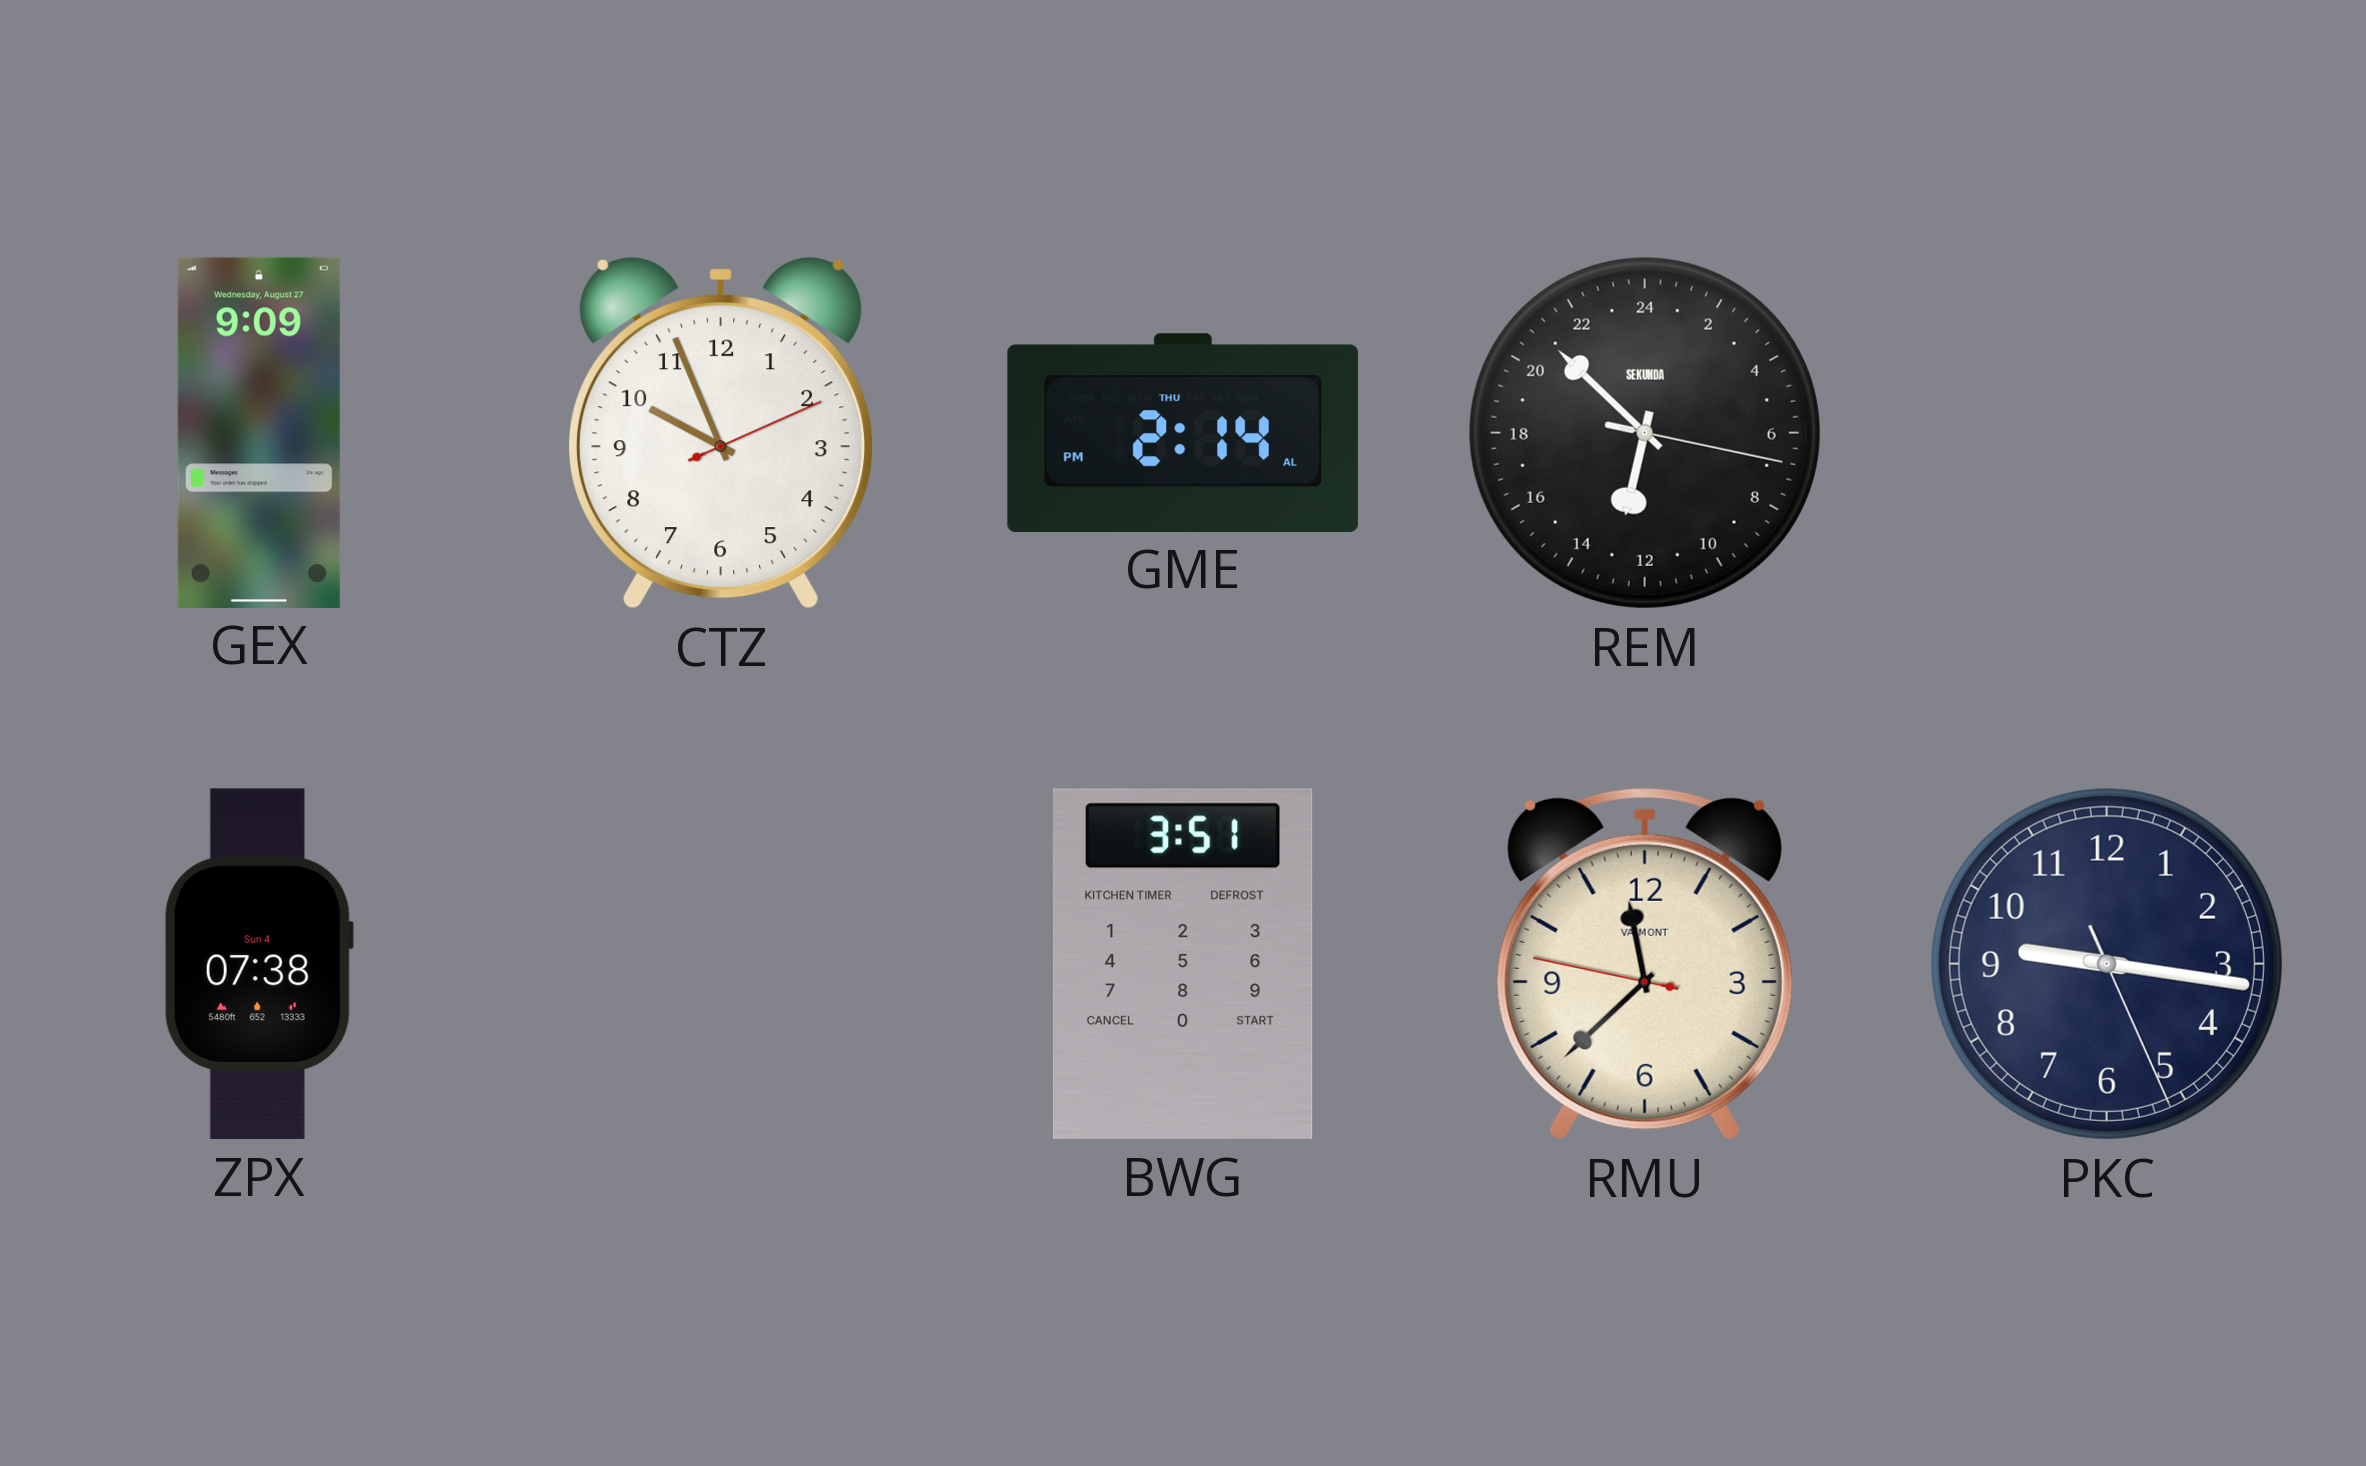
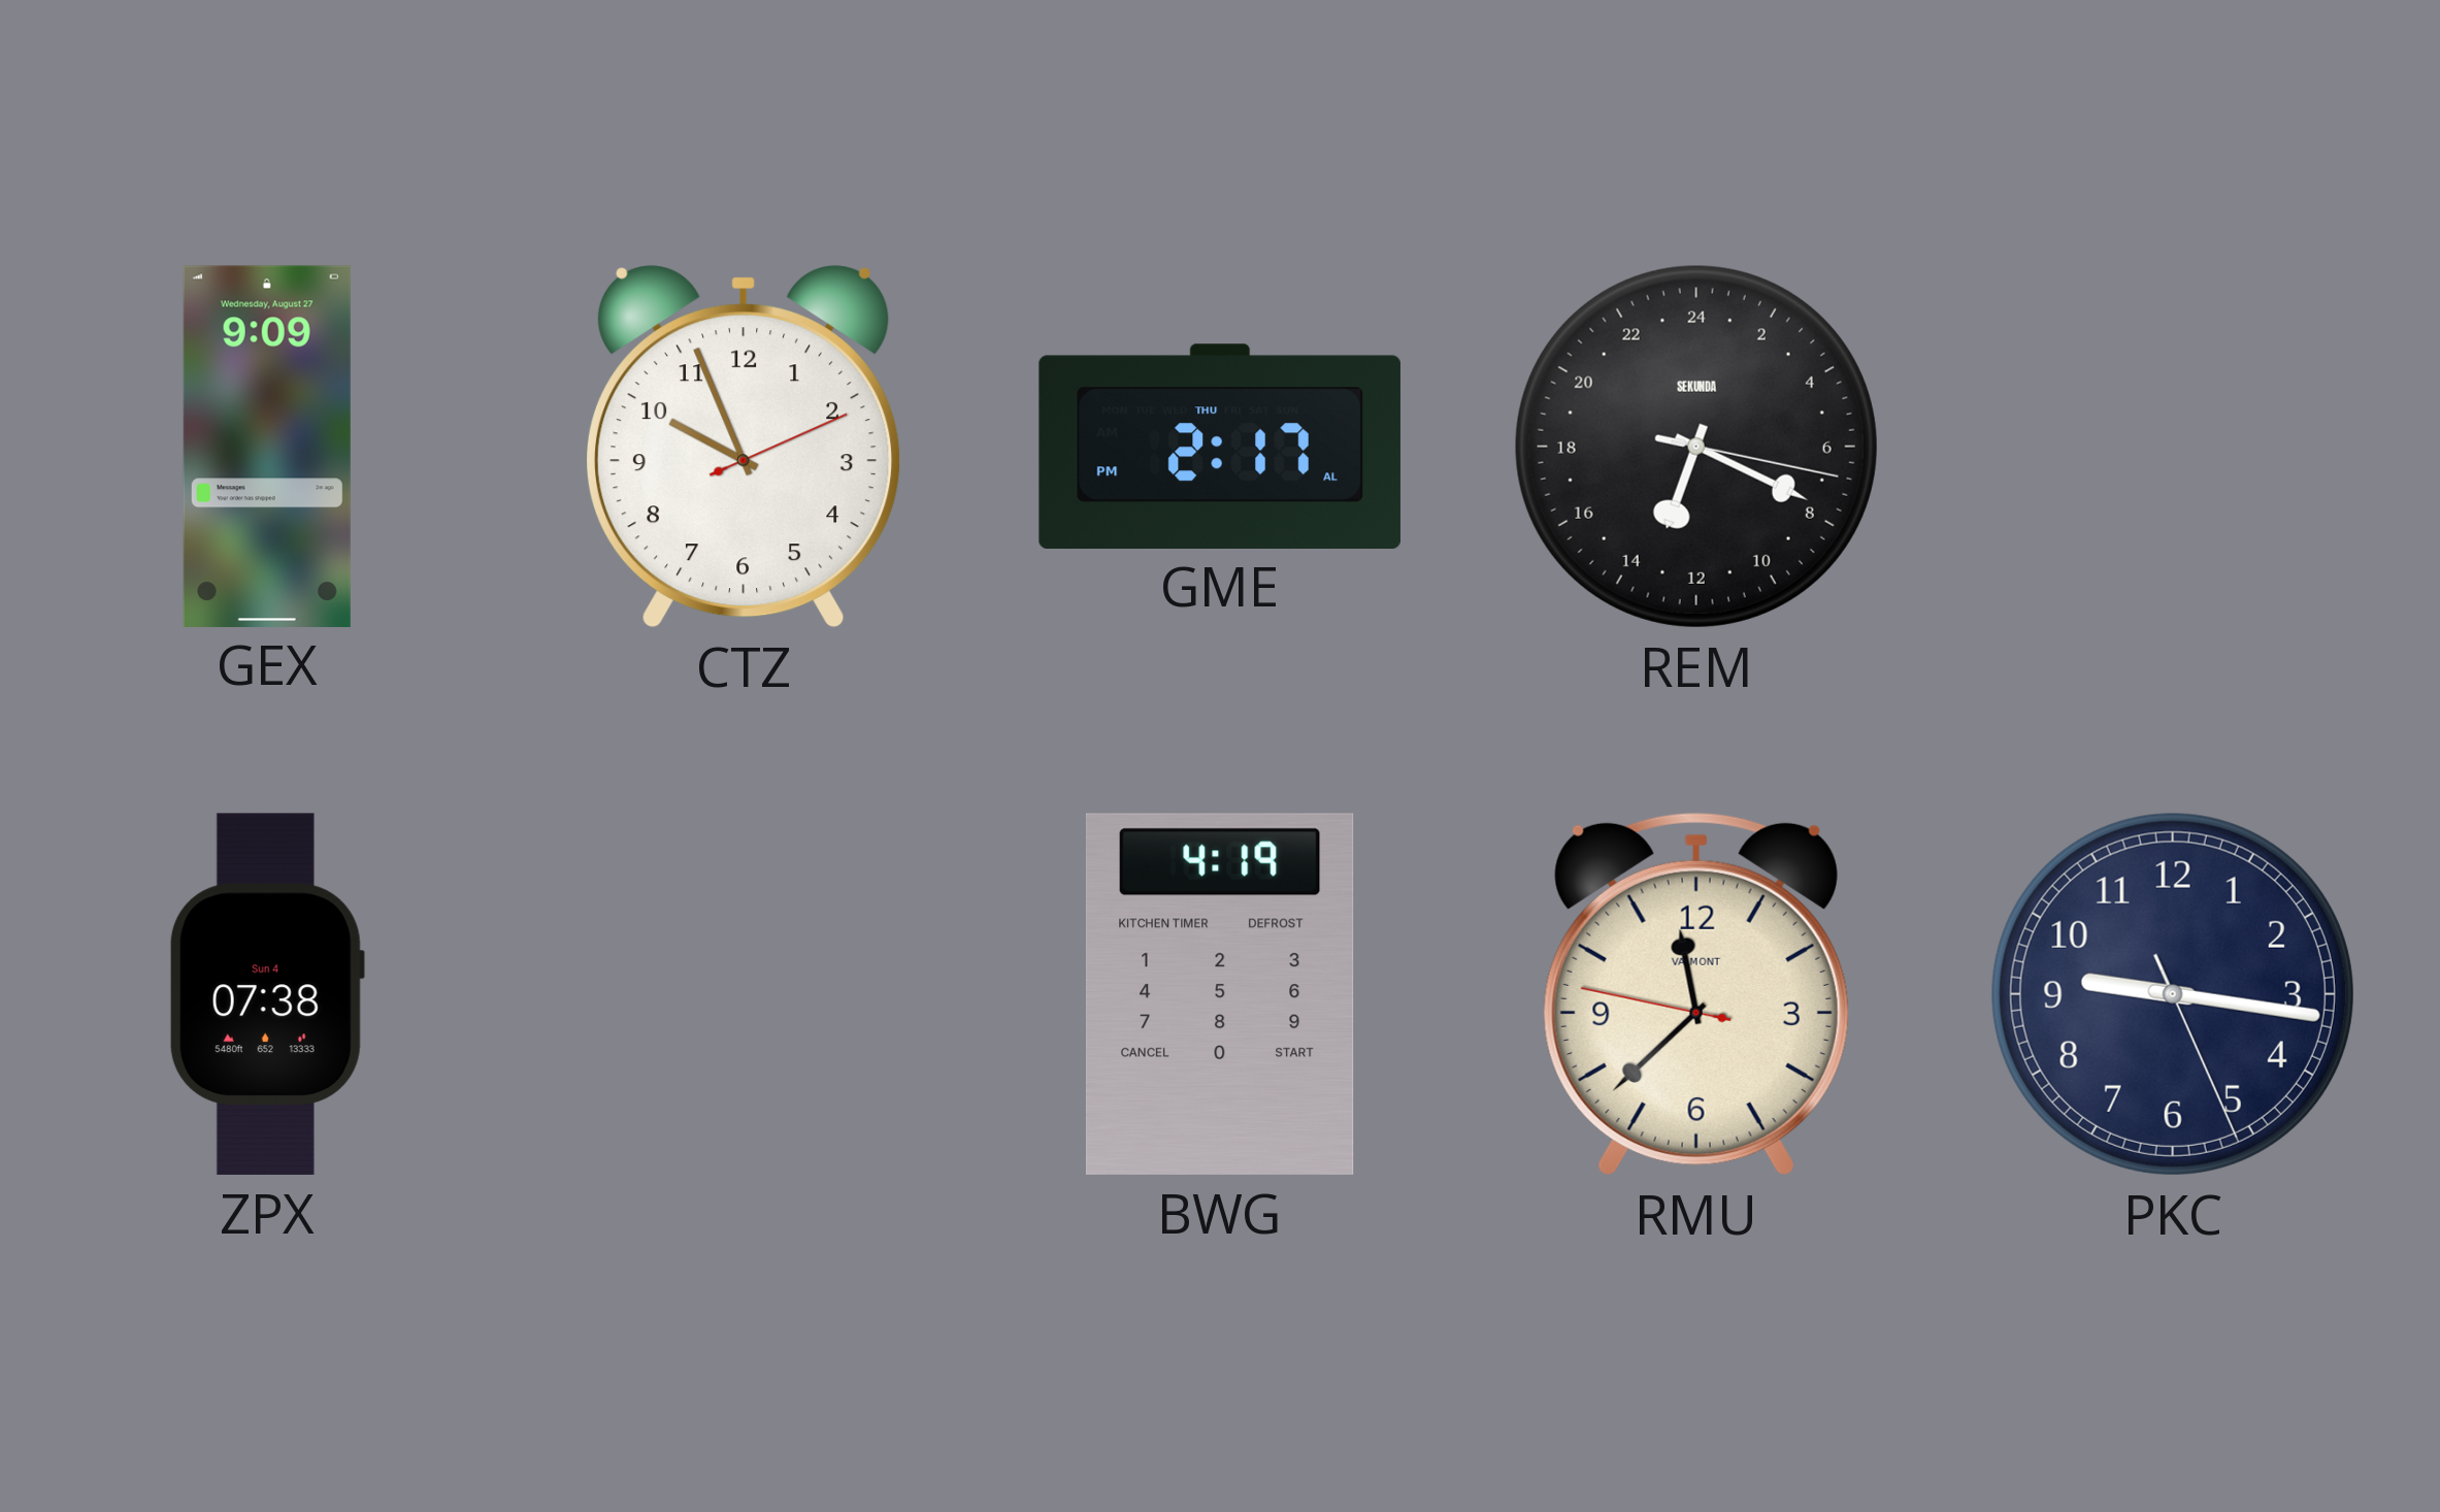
GME: 2:14 -> 2:17
REM: 12:52 -> 13:19
BWG: 3:51 -> 4:19
